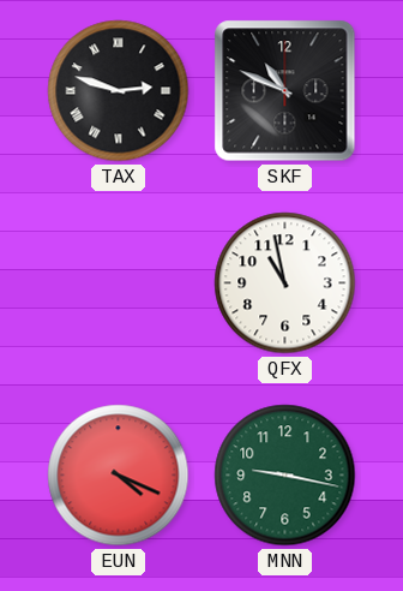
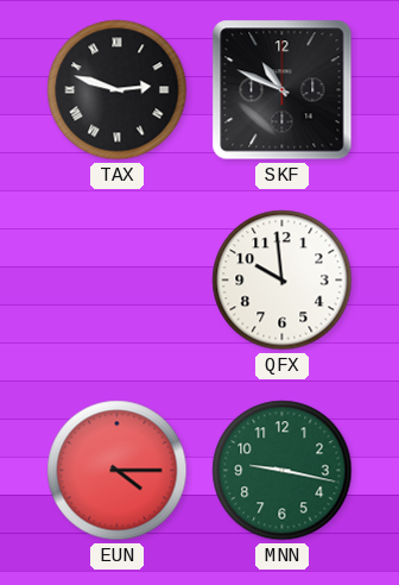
QFX: 10:58 -> 9:59
EUN: 4:19 -> 4:15
